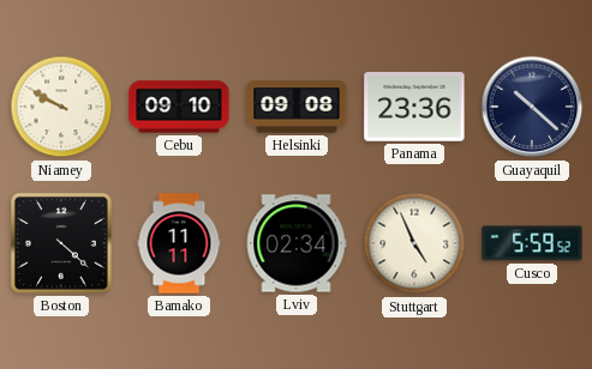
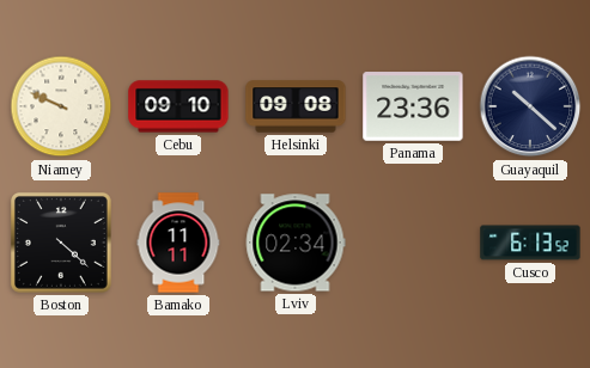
Niamey: 9:50 -> 9:49
Stuttgart: 4:56 -> none
Cusco: 5:59 -> 6:13
